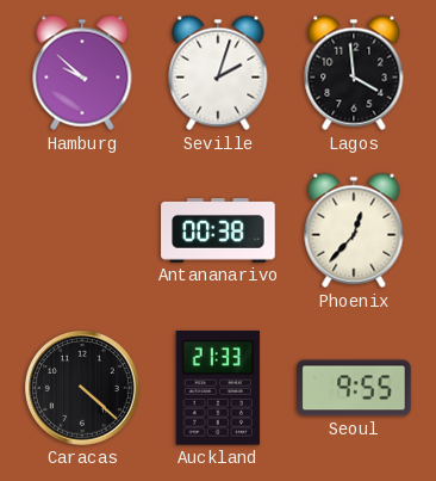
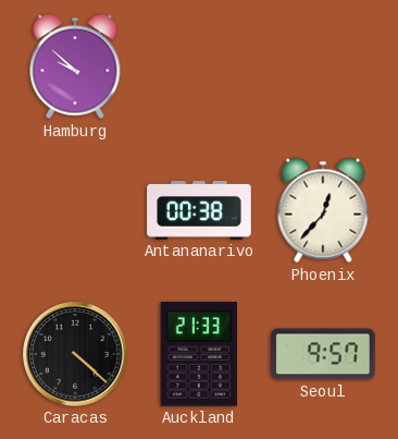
Seville: 2:03 -> none
Lagos: 3:59 -> none
Seoul: 9:55 -> 9:57
